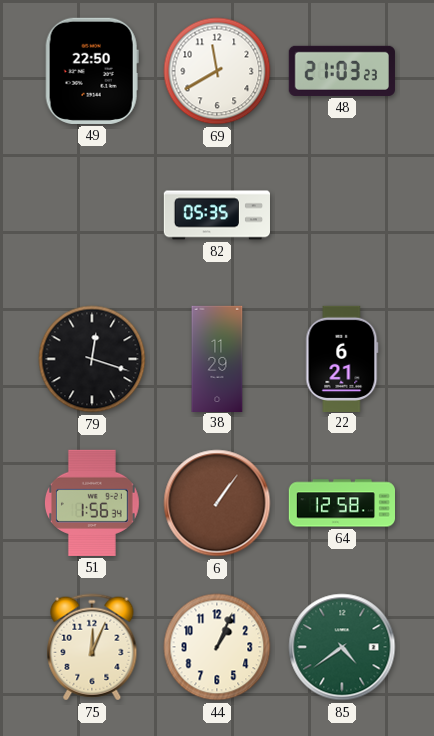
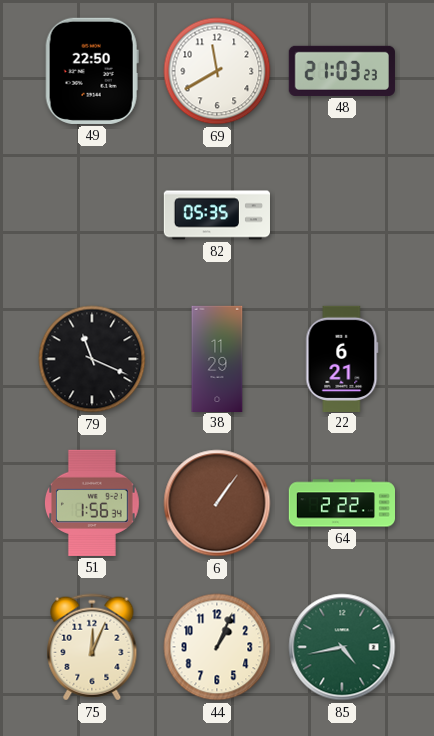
79: 12:18 -> 11:19
64: 12:58 -> 2:22
85: 4:39 -> 4:43
